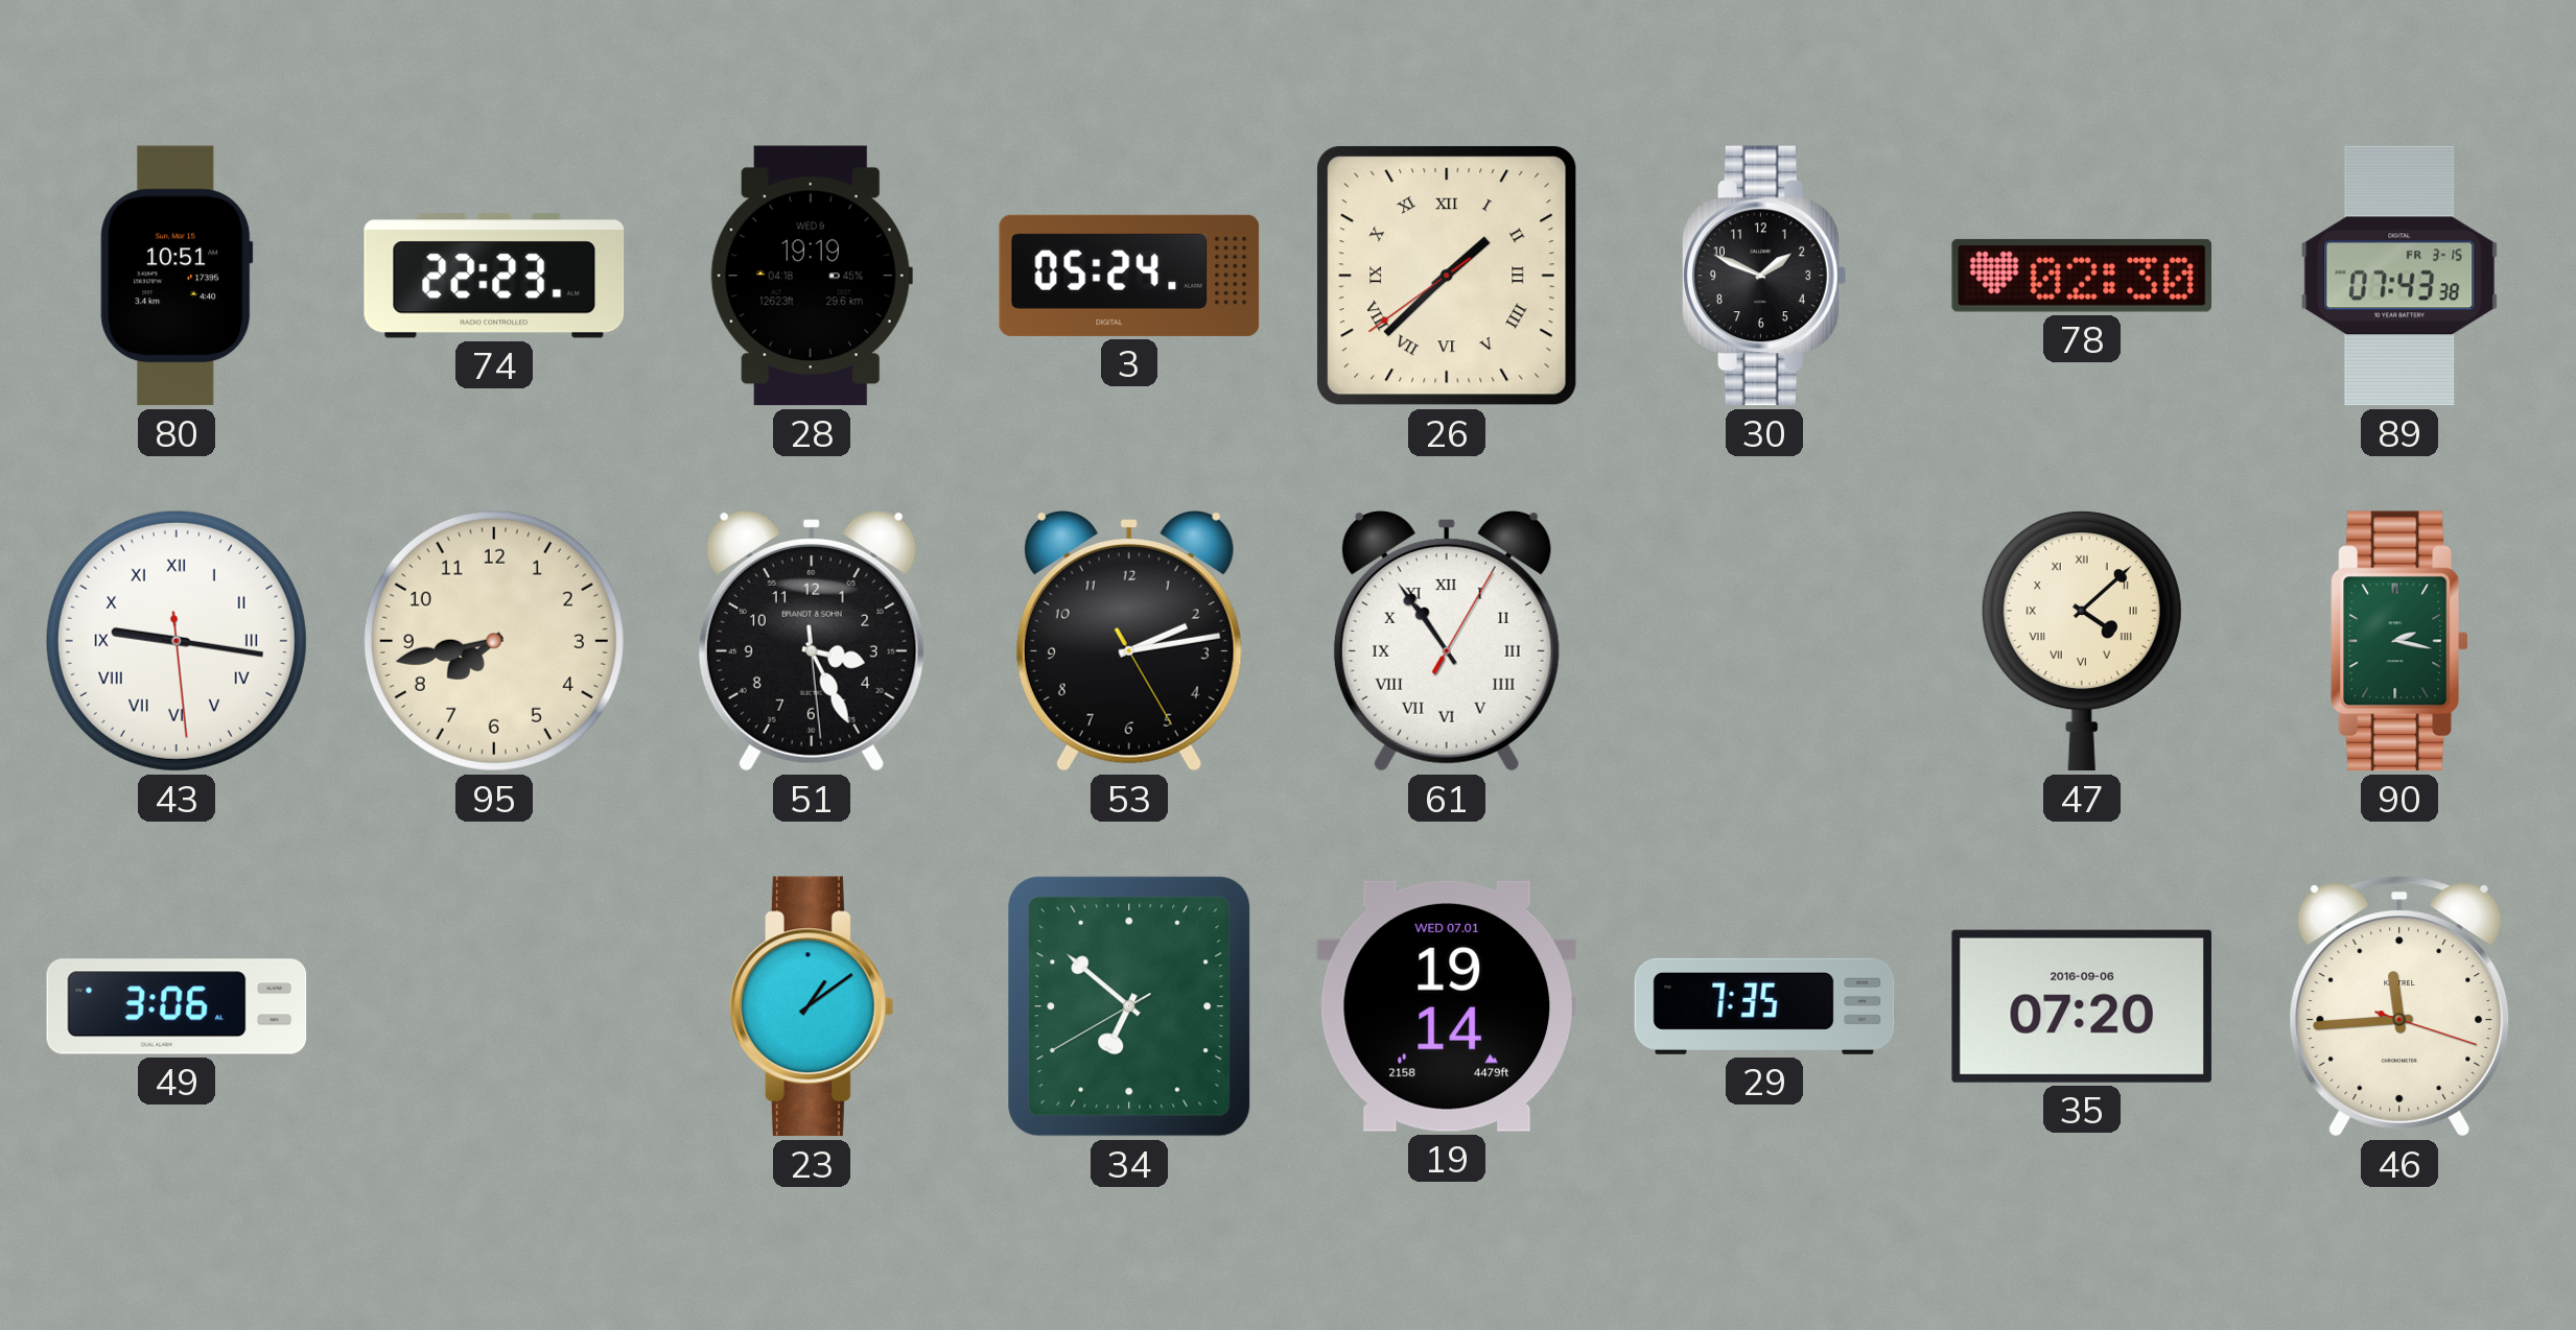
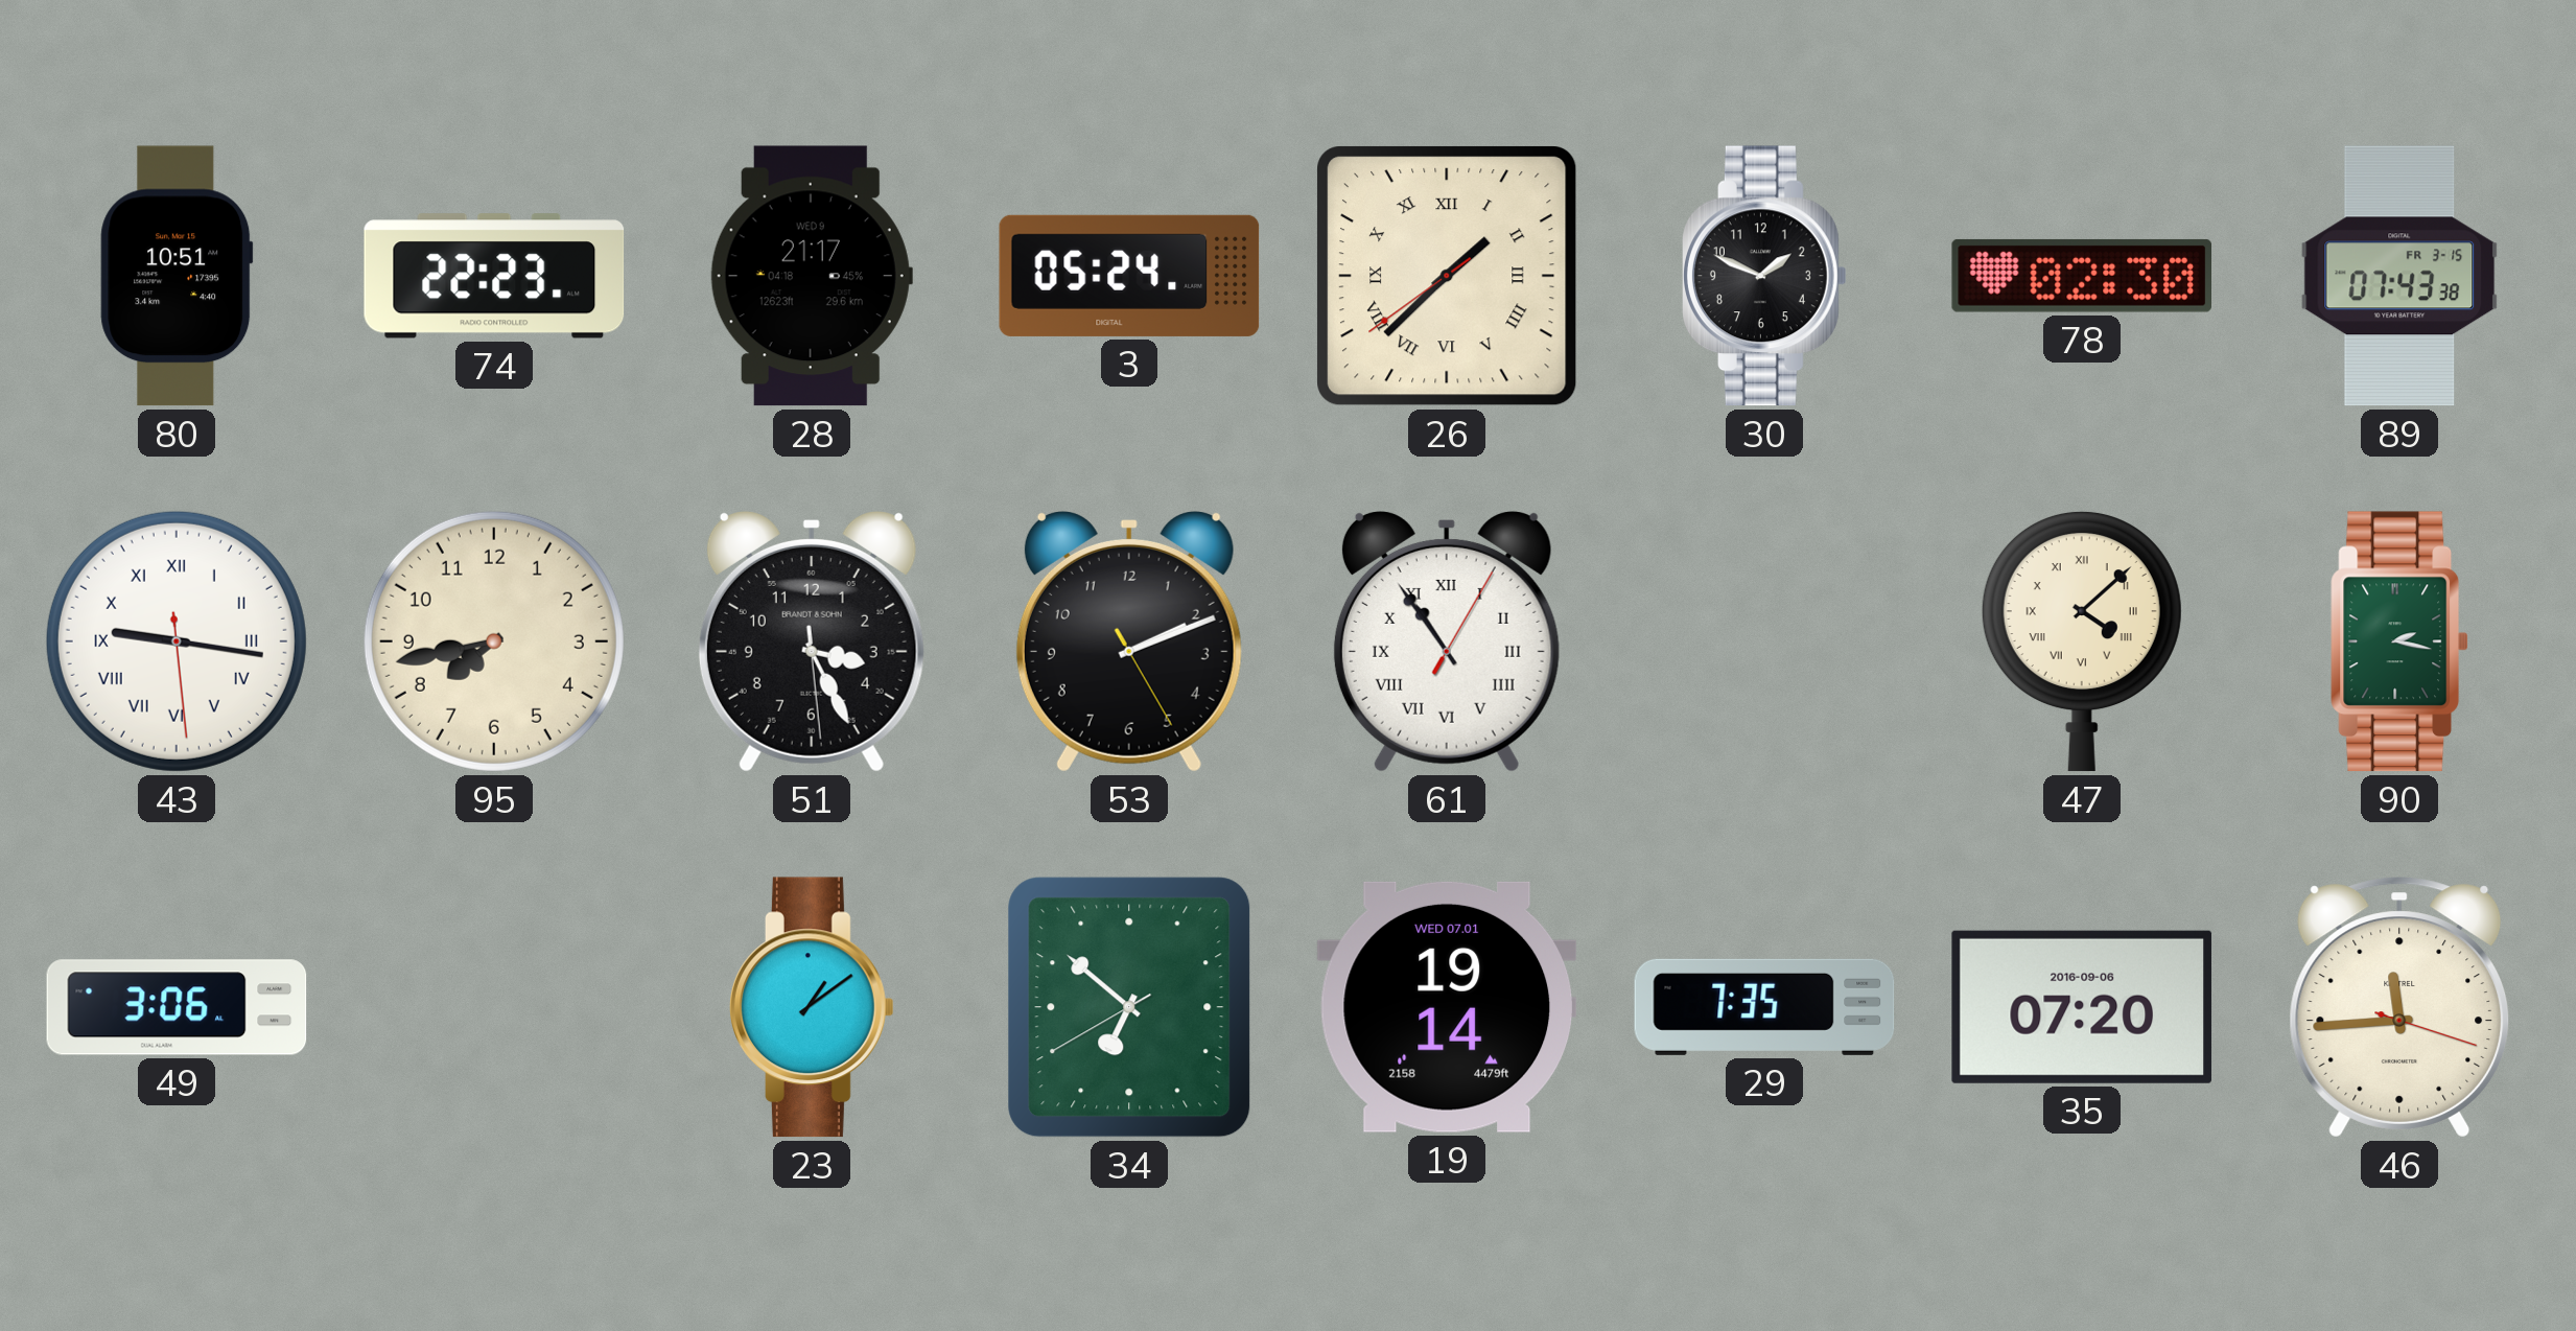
28: 19:19 -> 21:17
53: 2:13 -> 2:11
